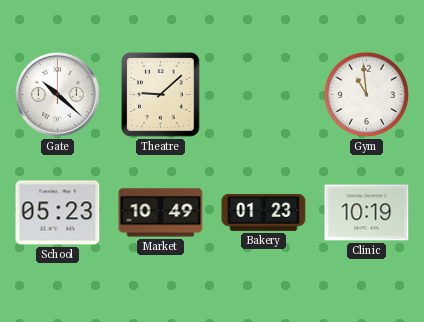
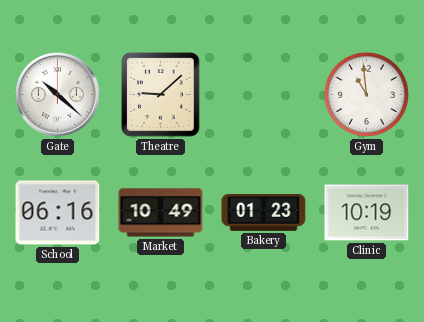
School: 05:23 -> 06:16
